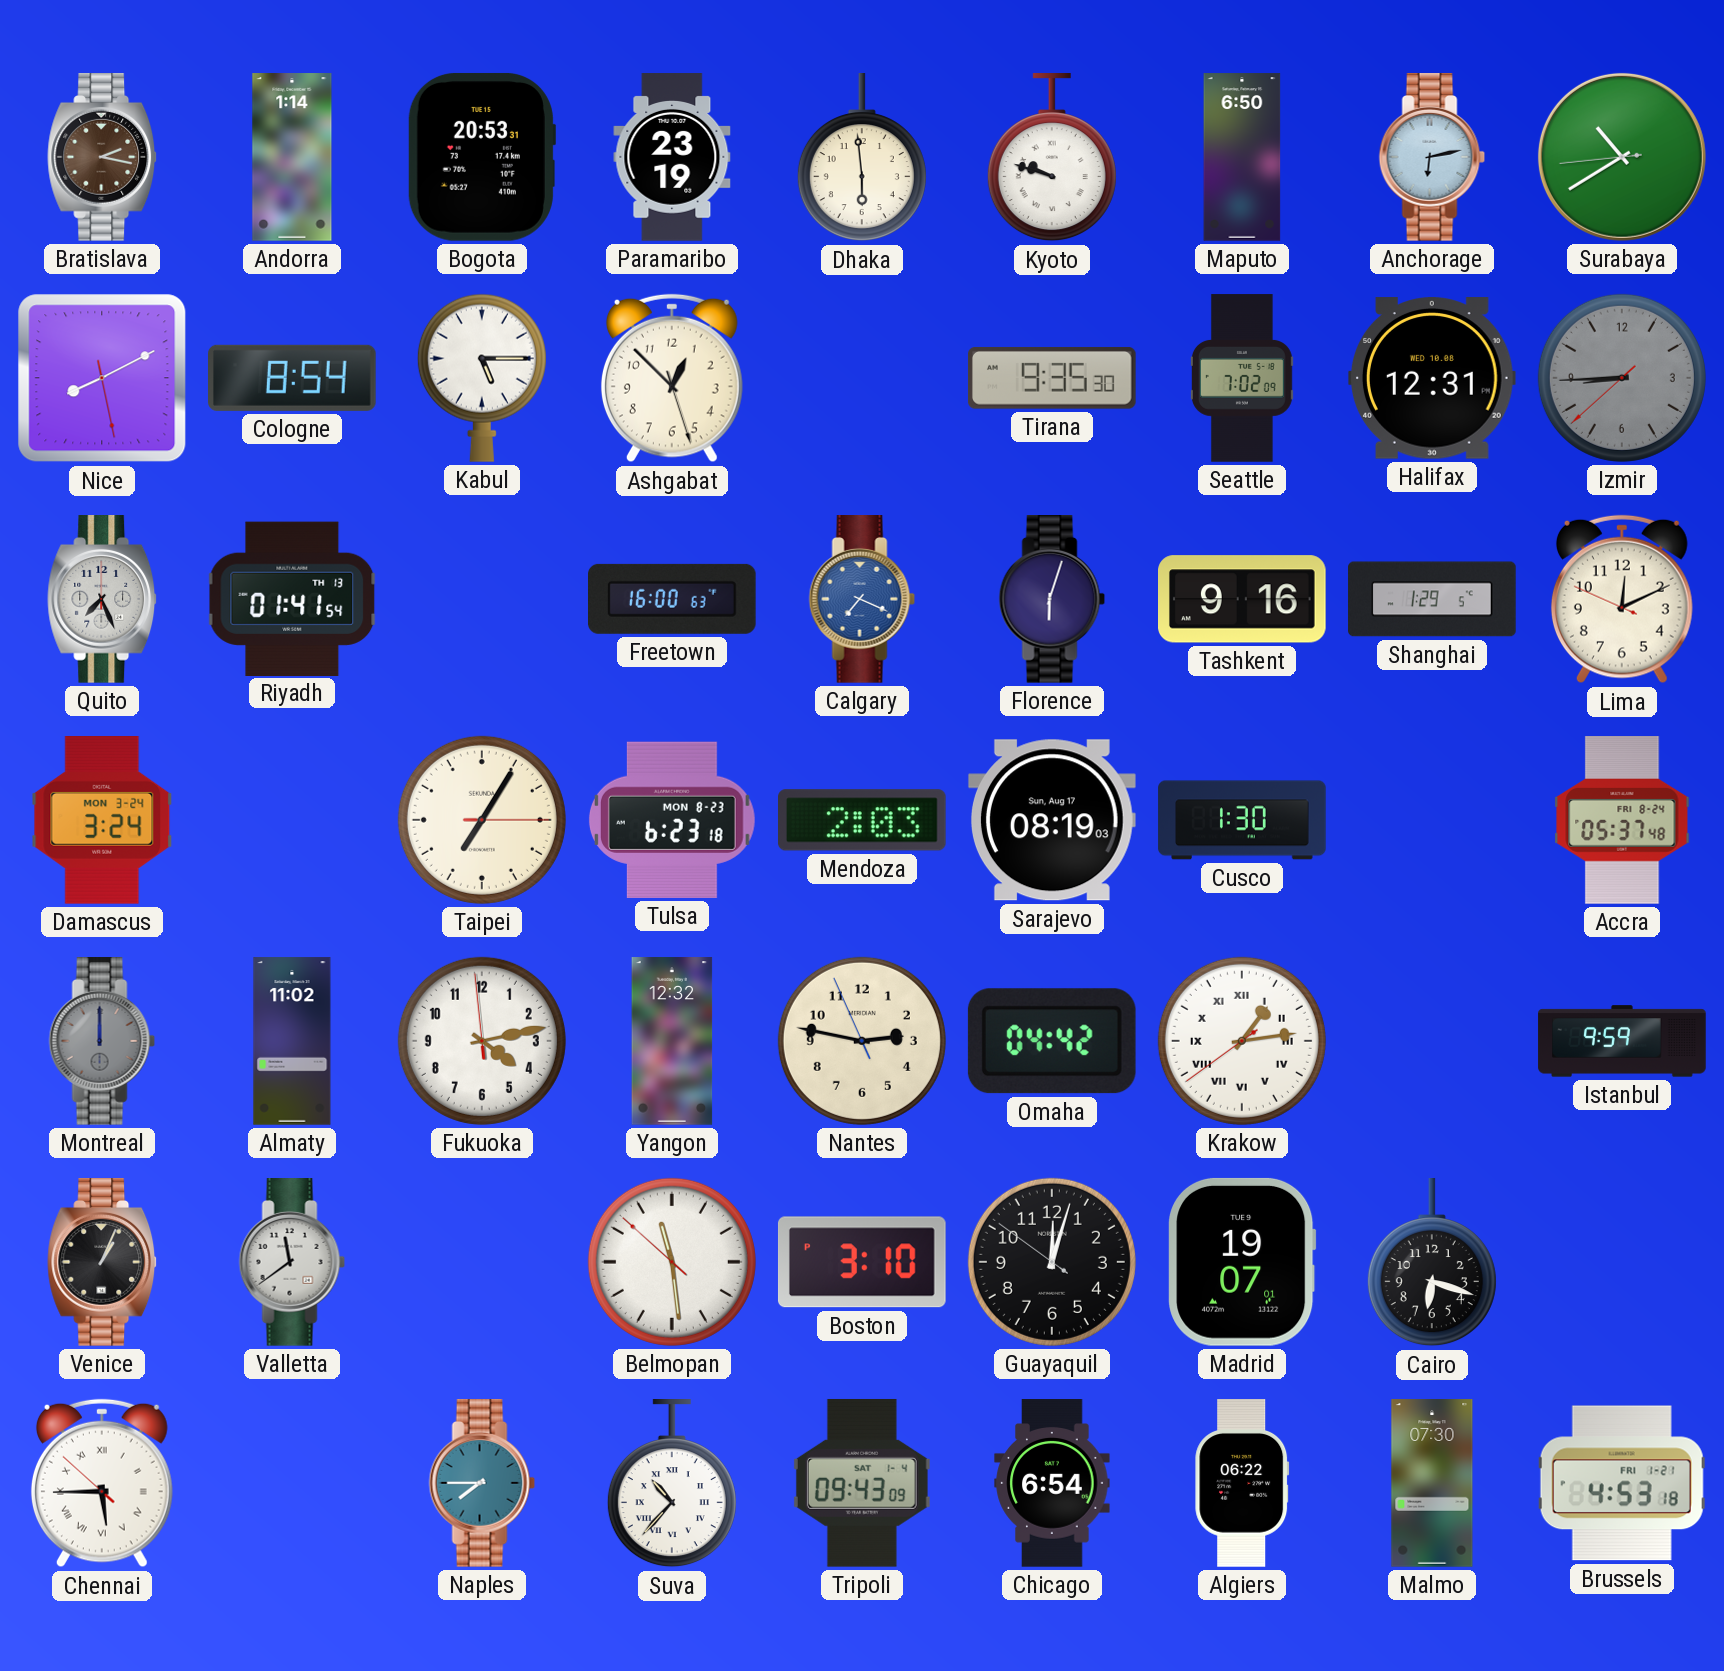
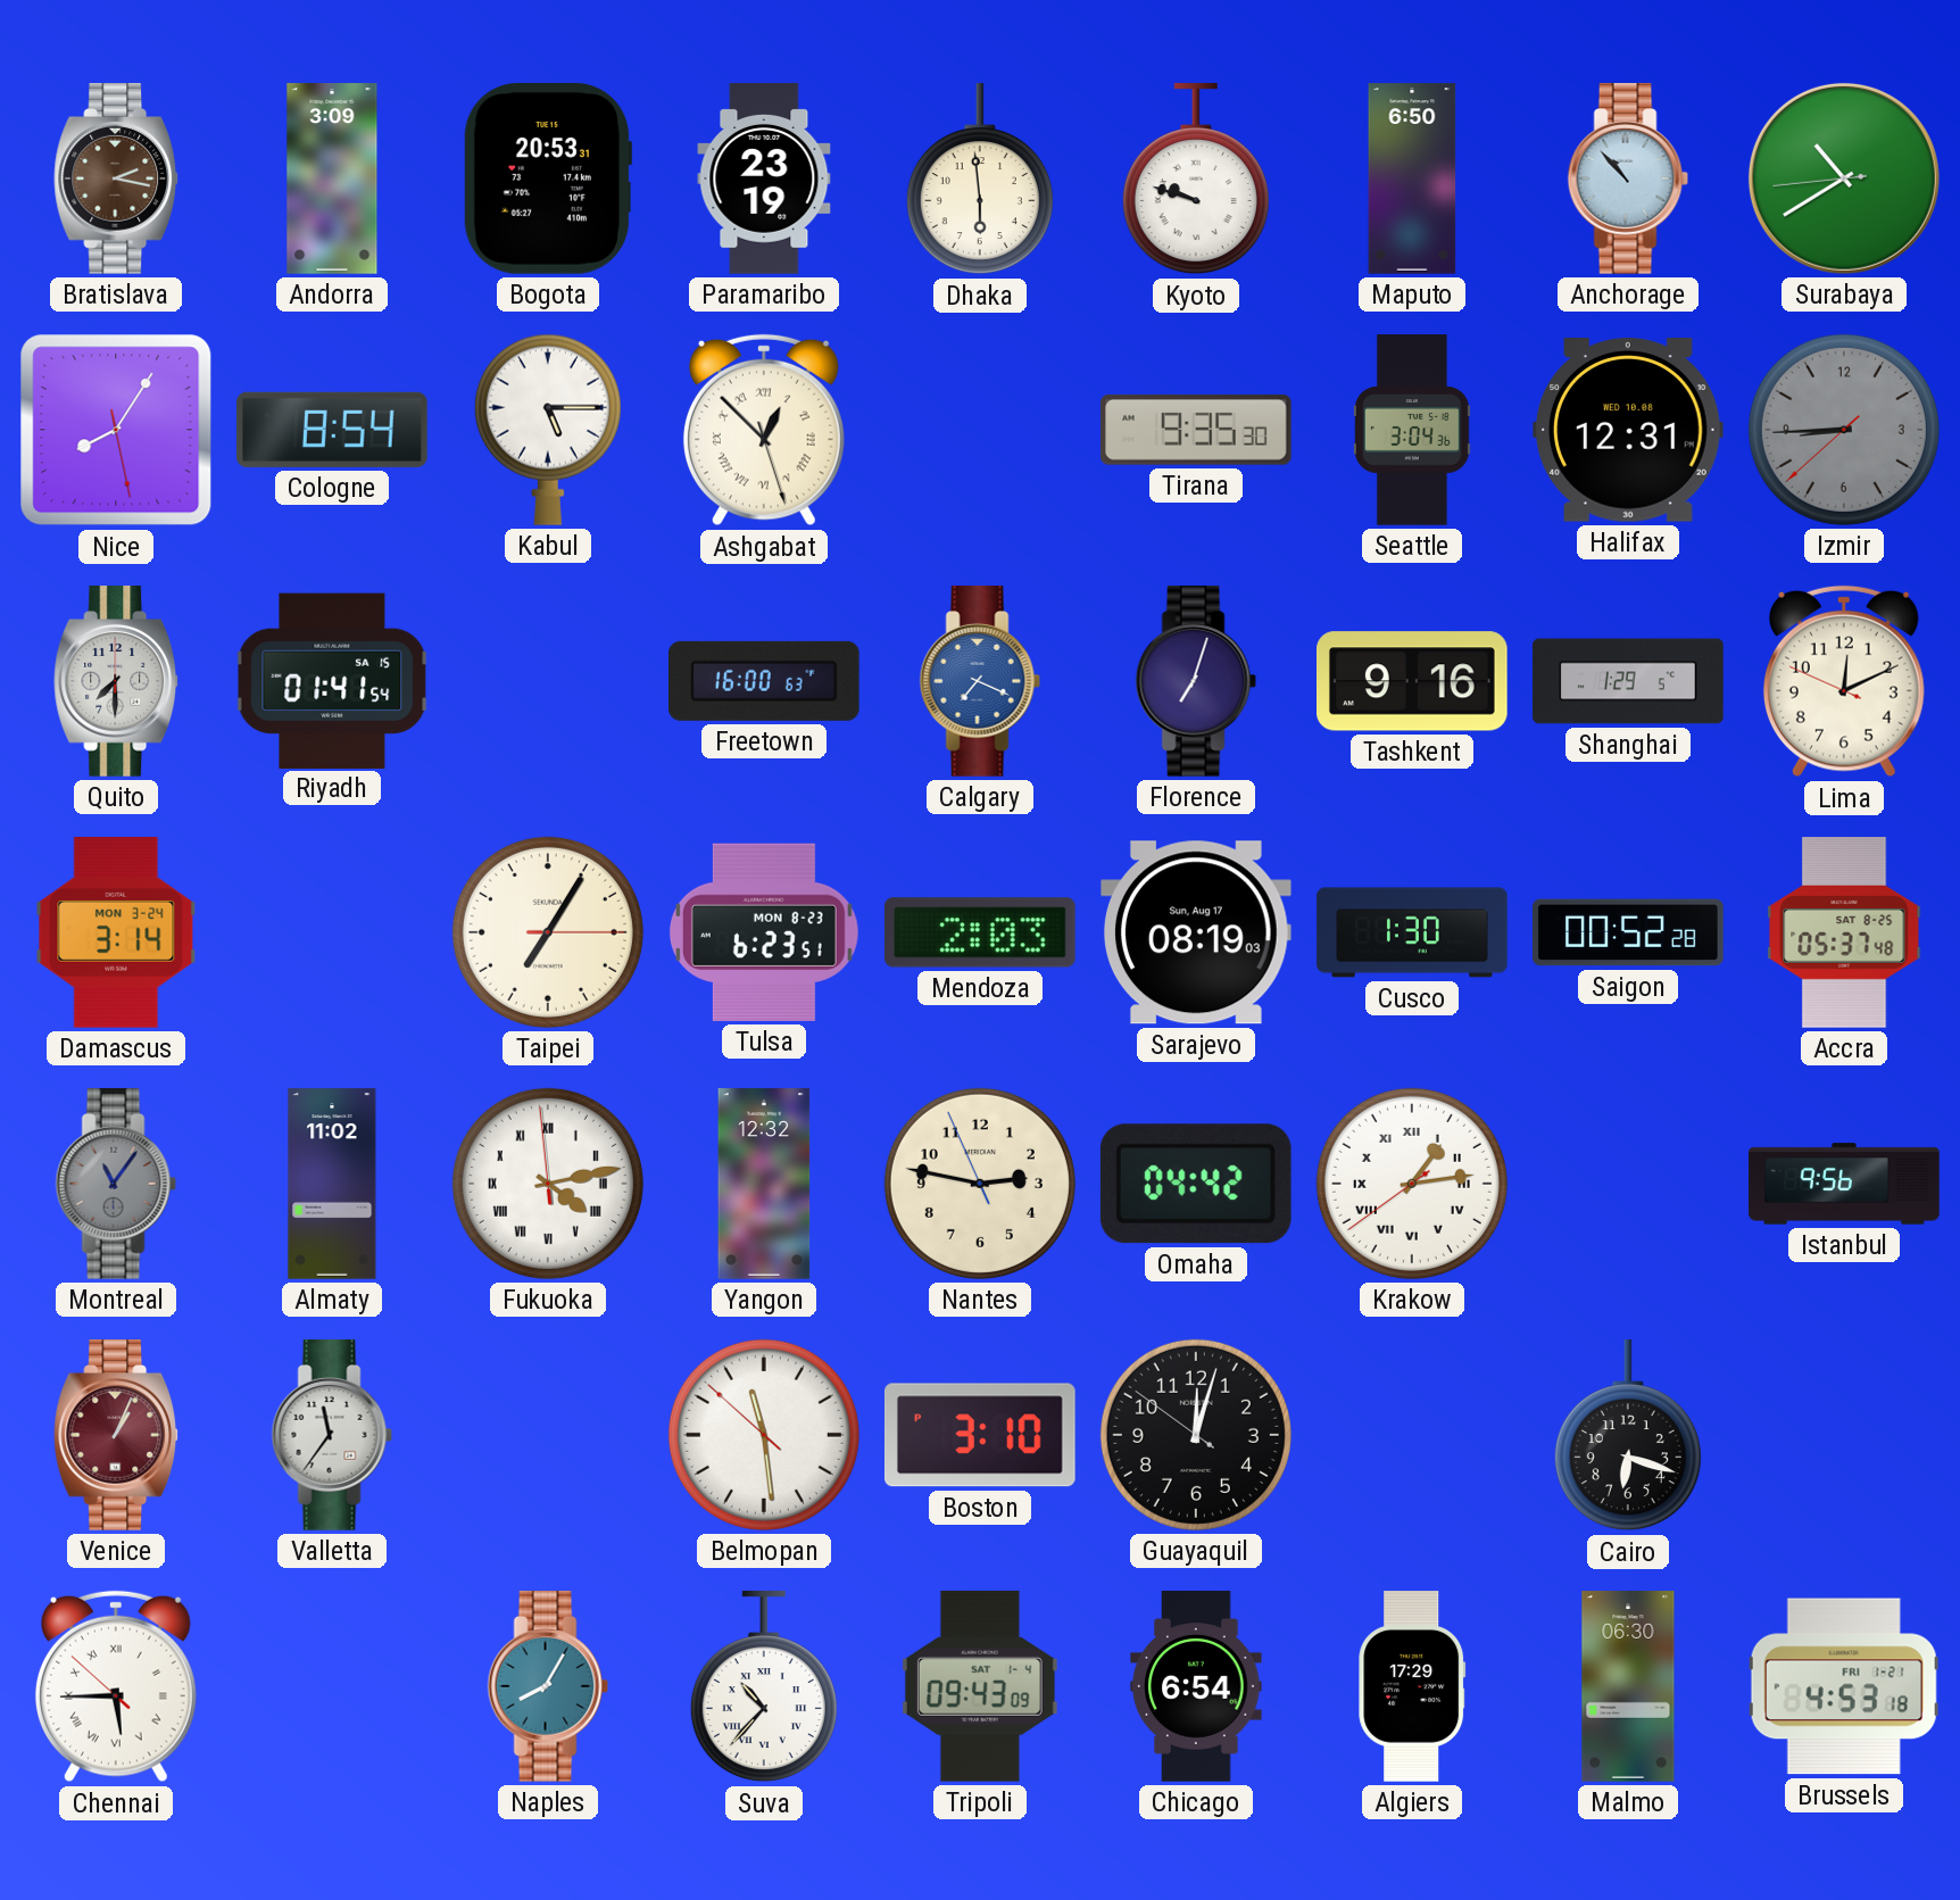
Andorra: 1:14 -> 3:09
Anchorage: 6:13 -> 10:53
Nice: 8:10 -> 8:05
Ashgabat numerals: Arabic -> Roman
Seattle: 7:02 -> 3:04
Quito: 7:26 -> 7:30
Riyadh date: TH 13 -> SA 15
Florence: 6:03 -> 7:03
Damascus: 3:24 -> 3:14
Tulsa: 6:23:18 -> 6:23:51
Saigon: none -> 00:52
Accra date: FRI 8-24 -> SAT 8-25
Montreal: 12:00 -> 11:06
Fukuoka numerals: Arabic -> Roman
Istanbul: 9:59 -> 9:56
Venice dial: black -> burgundy
Valletta: 11:39 -> 11:36
Madrid: 19:07 -> none
Naples: 7:45 -> 8:05
Algiers: 06:22 -> 17:29
Malmo: 07:30 -> 06:30
